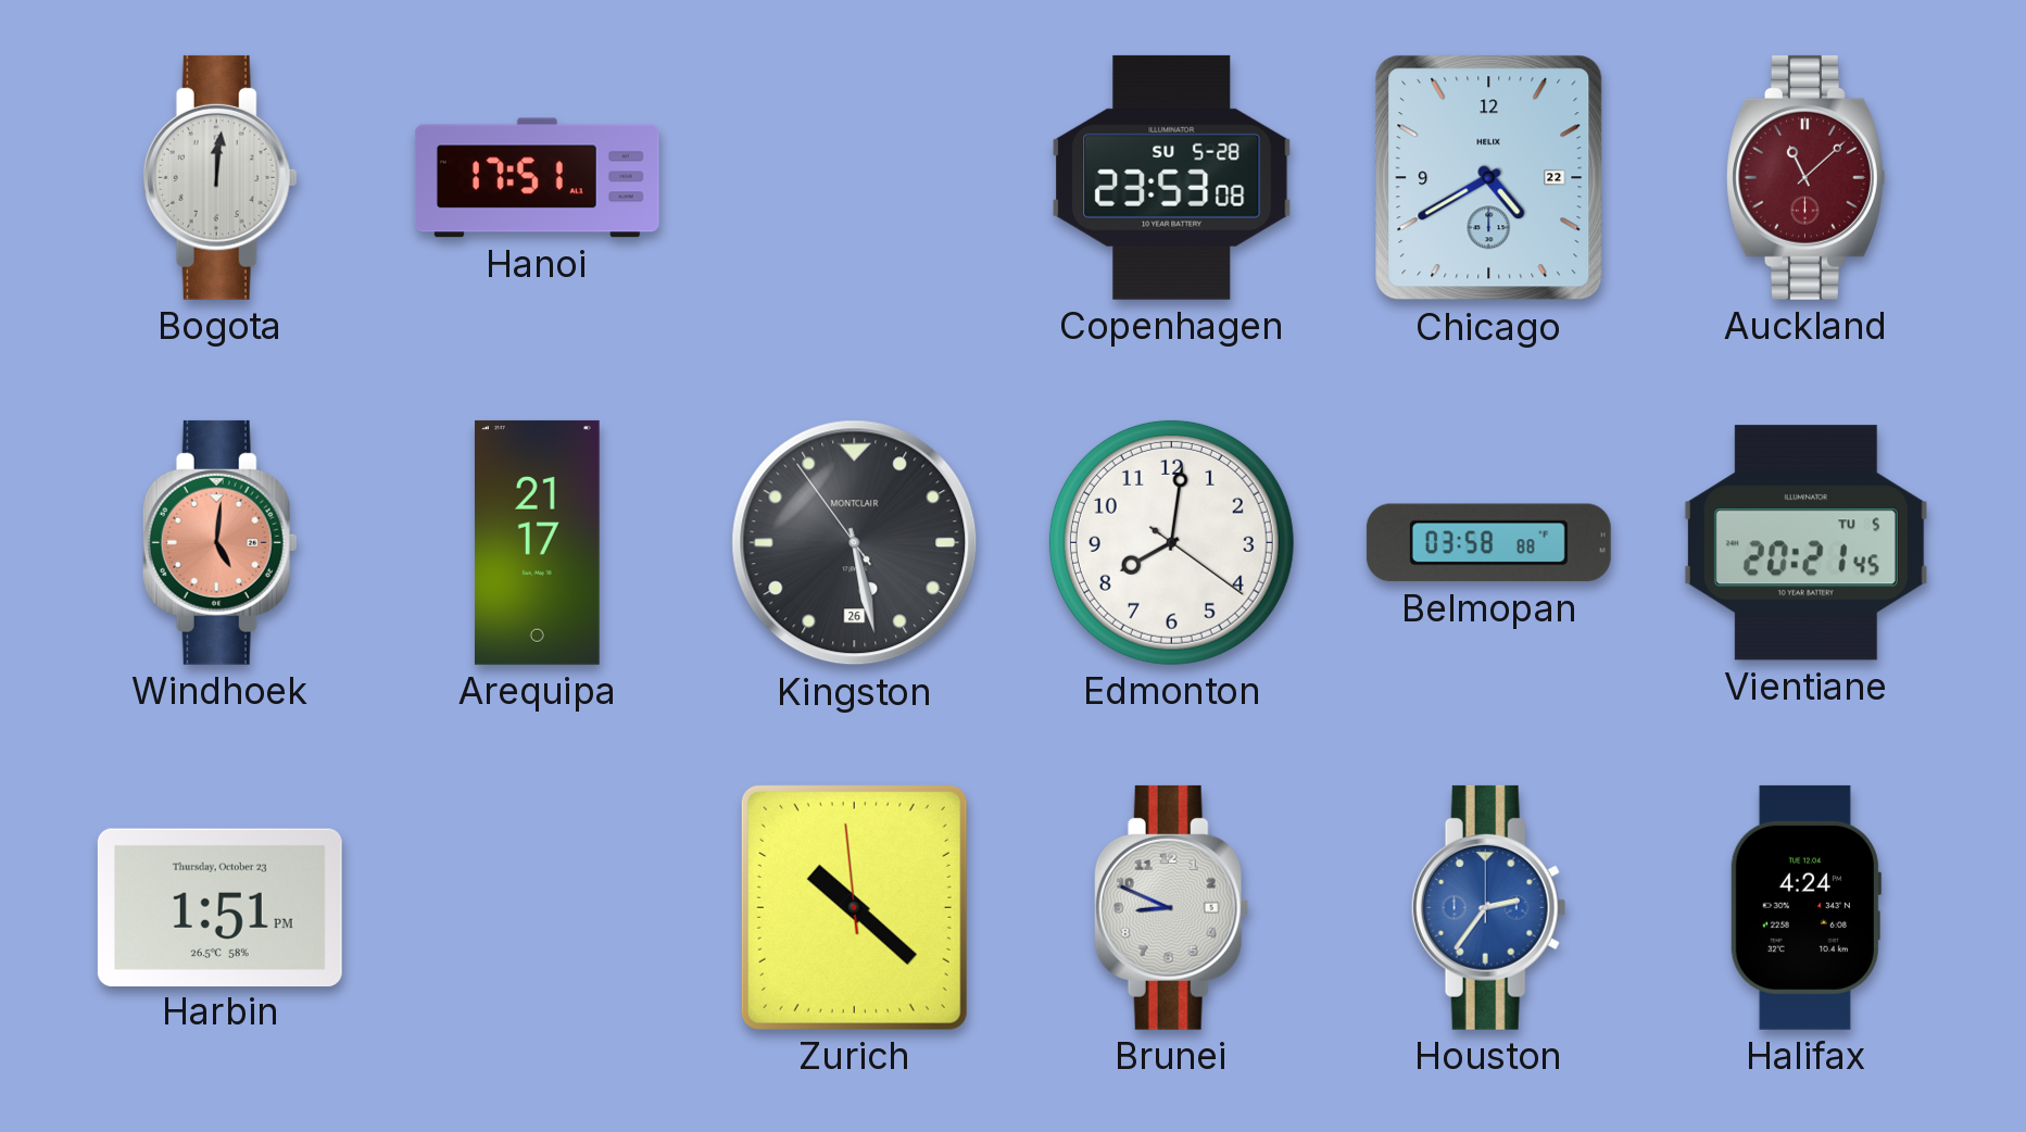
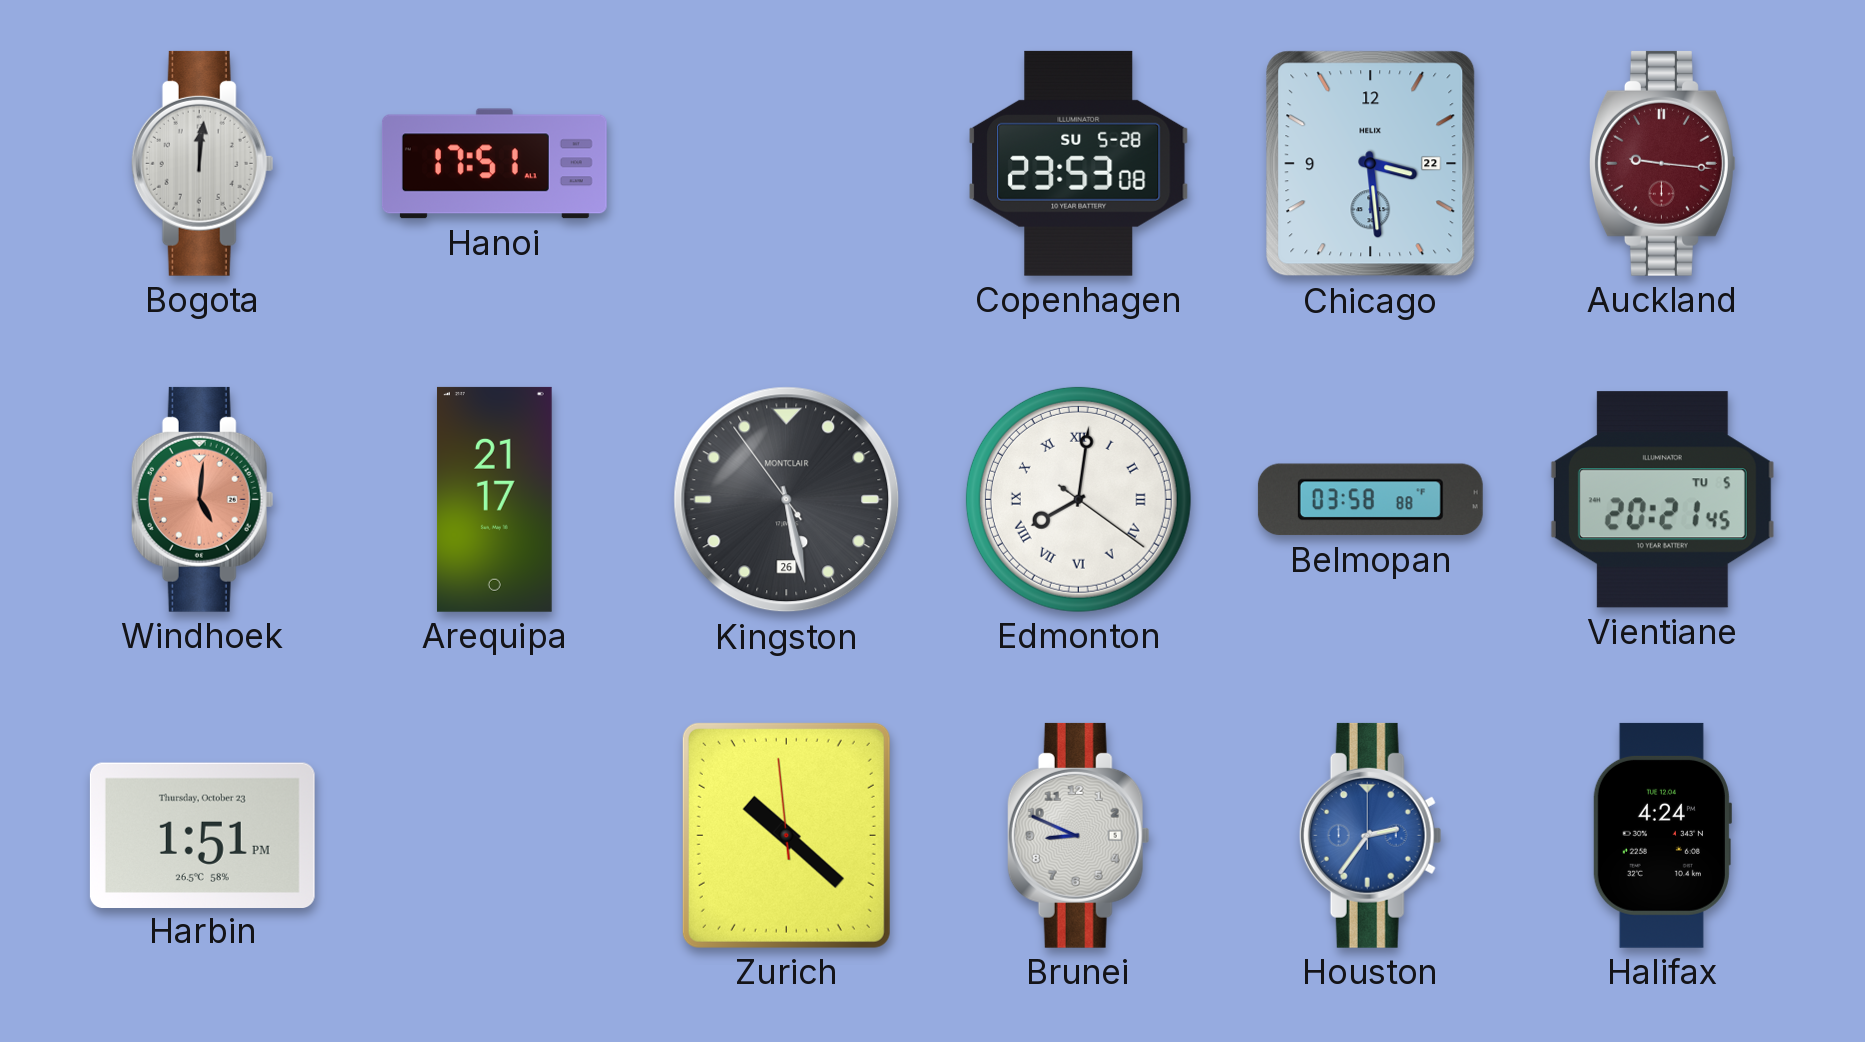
Chicago: 4:40 -> 3:29
Auckland: 11:08 -> 9:16
Edmonton numerals: Arabic -> Roman
